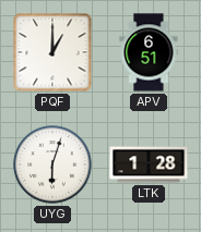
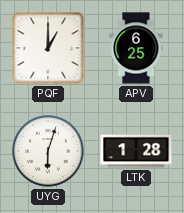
APV: 6:51 -> 6:25
